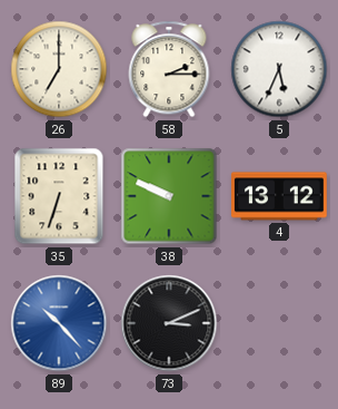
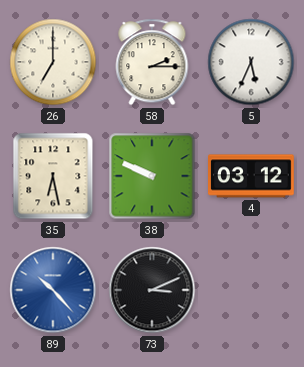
35: 6:33 -> 6:28
4: 13:12 -> 03:12
